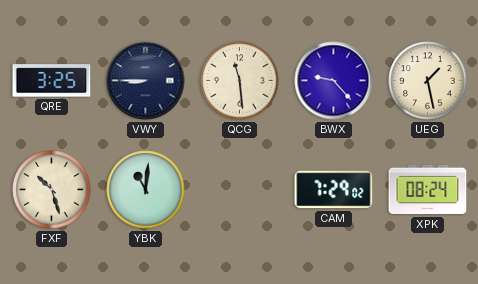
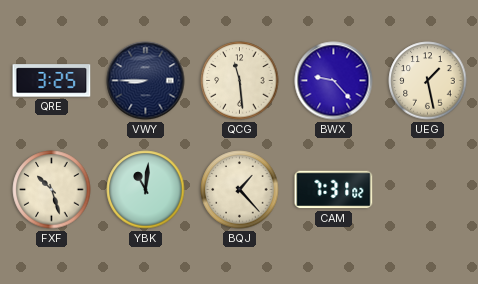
BQJ: none -> 1:23
CAM: 7:29 -> 7:31
XPK: 08:24 -> none
